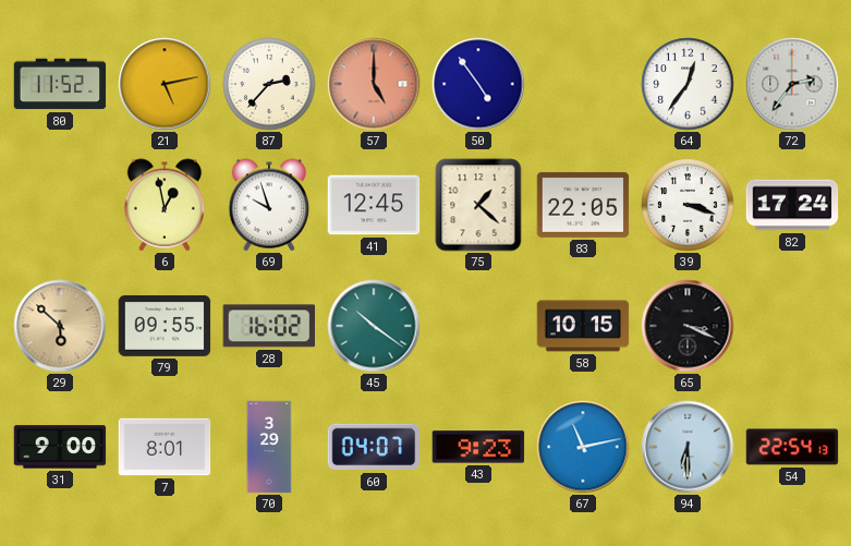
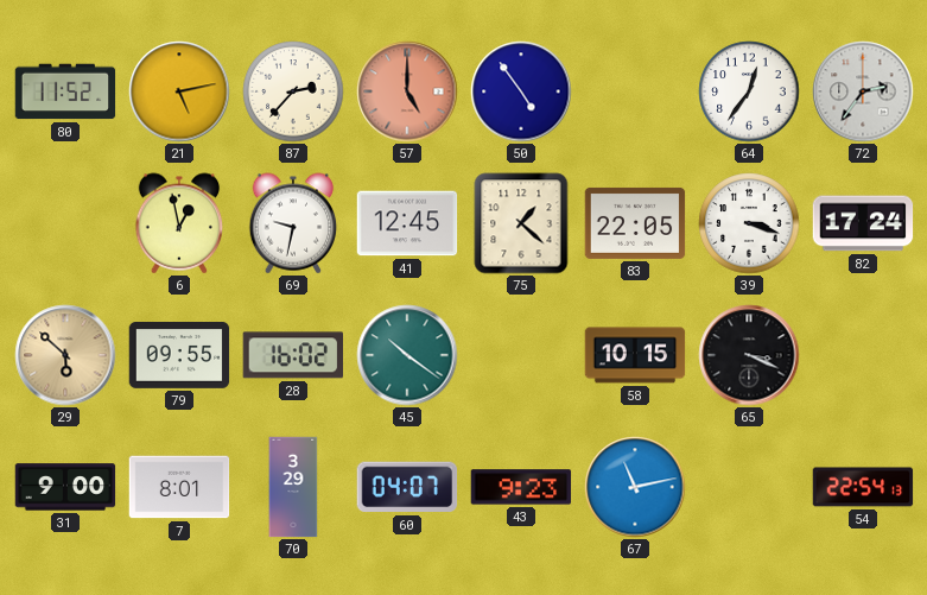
69: 9:57 -> 9:32
94: 6:30 -> none
